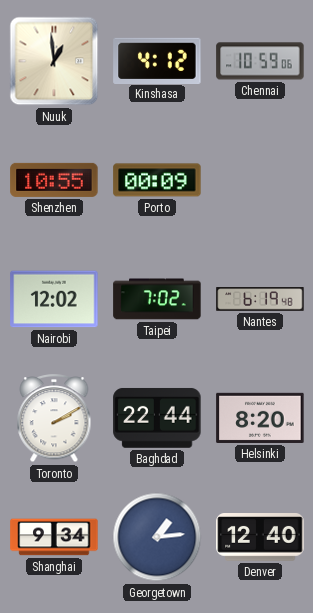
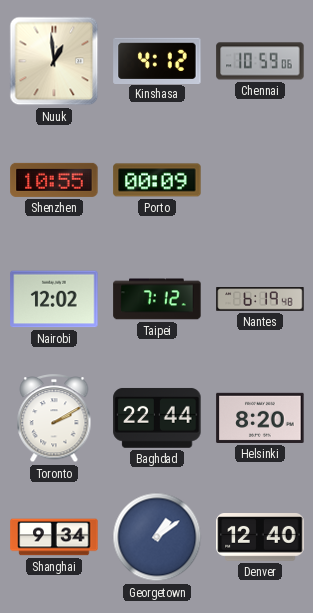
Taipei: 7:02 -> 7:12
Georgetown: 1:14 -> 1:09
